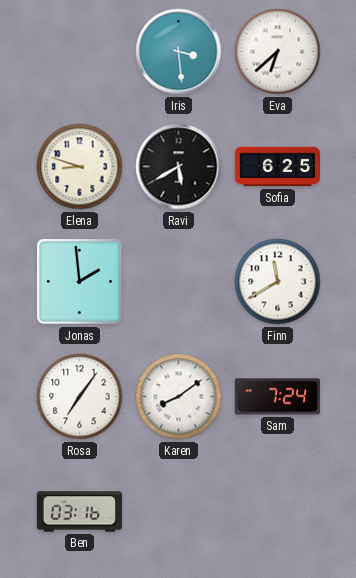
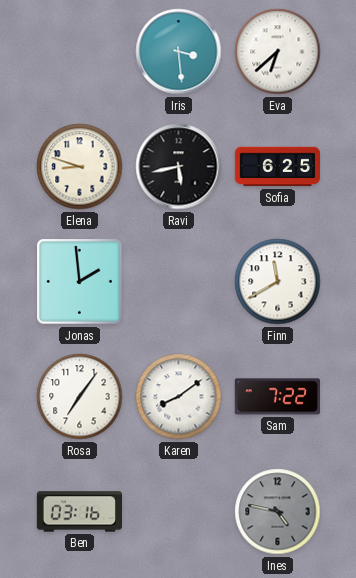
Ravi: 5:40 -> 5:43
Sam: 7:24 -> 7:22
Ines: none -> 4:47
